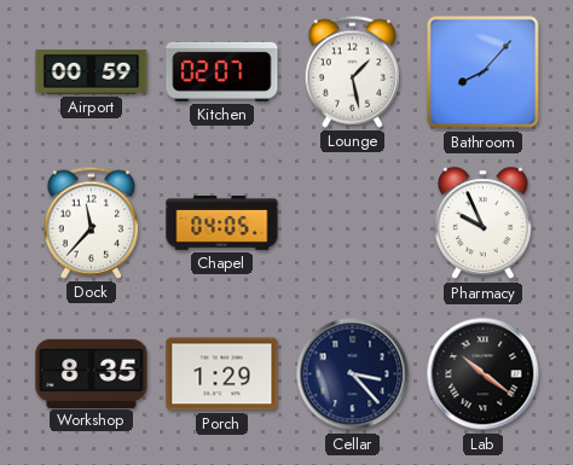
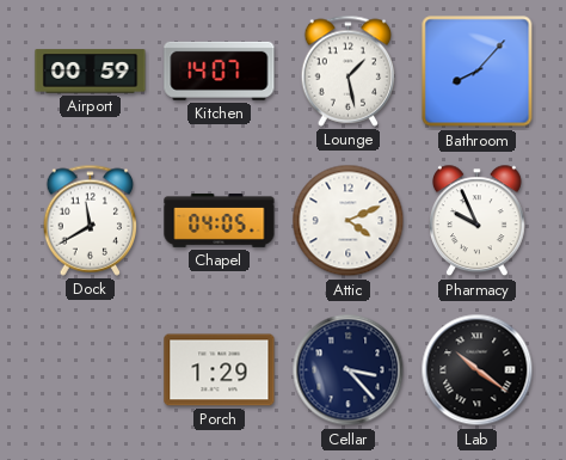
Kitchen: 02:07 -> 14:07
Dock: 11:37 -> 11:40
Attic: none -> 4:11
Workshop: 8:35 -> none
